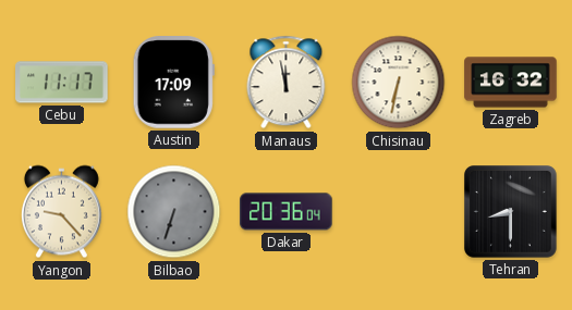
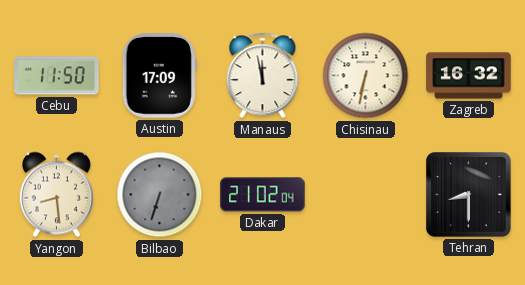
Cebu: 11:17 -> 11:50
Yangon: 9:23 -> 8:29
Dakar: 20:36 -> 21:02
